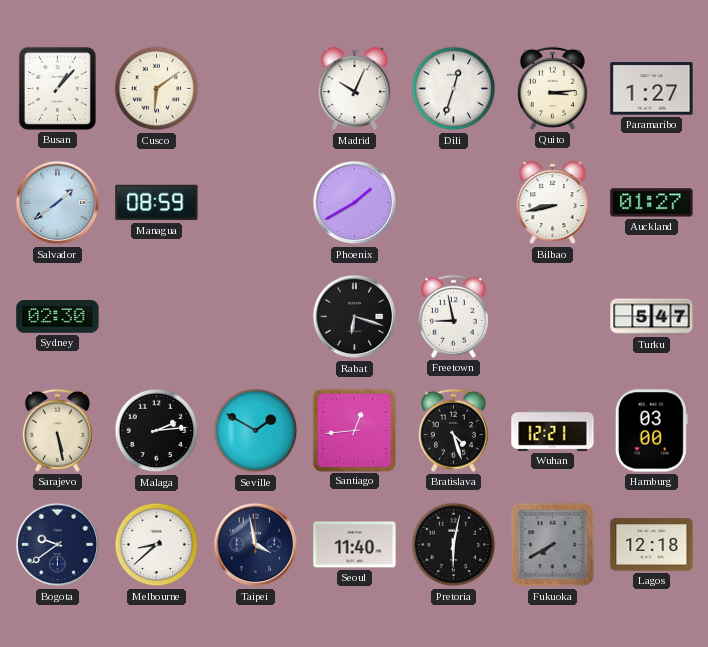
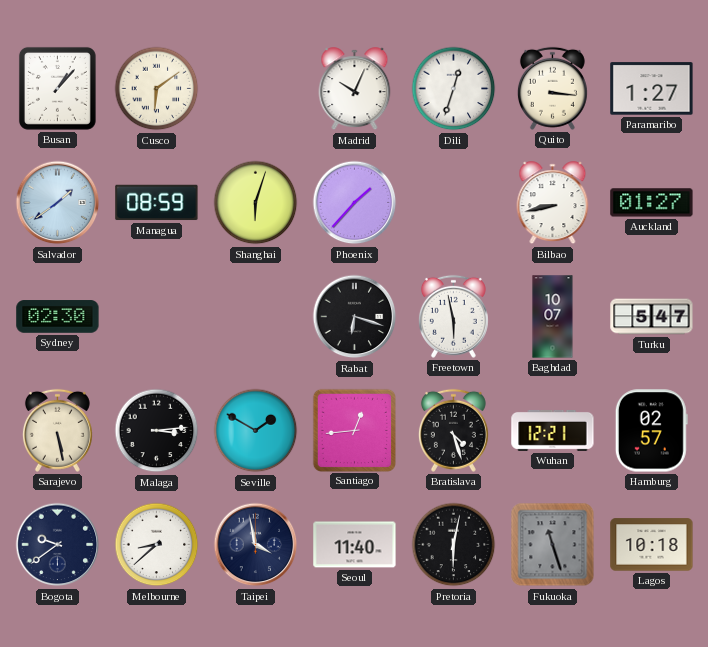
Quito: 3:14 -> 3:16
Shanghai: none -> 6:03
Phoenix: 1:40 -> 1:37
Freetown: 8:58 -> 5:58
Baghdad: none -> 10:07
Malaga: 2:14 -> 3:14
Hamburg: 03:00 -> 02:57
Fukuoka: 7:40 -> 11:27
Lagos: 12:18 -> 10:18
